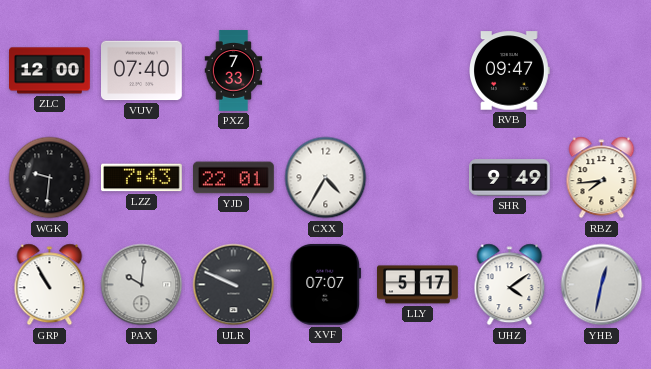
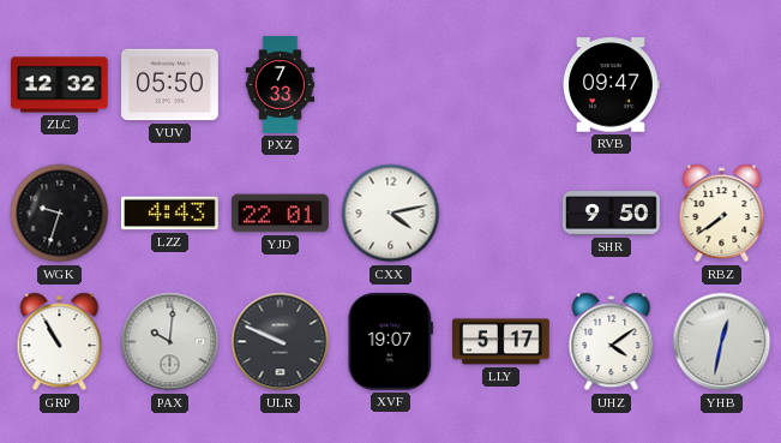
ZLC: 12:00 -> 12:32
VUV: 07:40 -> 05:50
WGK: 9:31 -> 9:33
LZZ: 7:43 -> 4:43
CXX: 4:35 -> 4:13
SHR: 9:49 -> 9:50
RBZ: 7:44 -> 7:39
XVF: 07:07 -> 19:07
